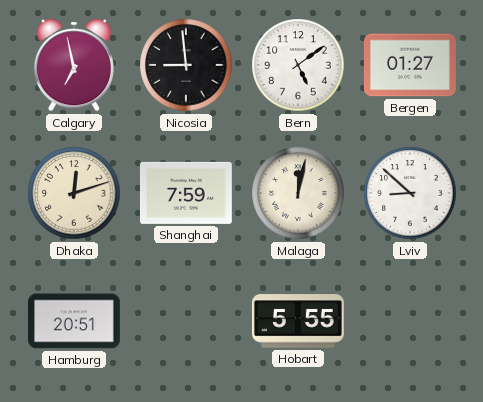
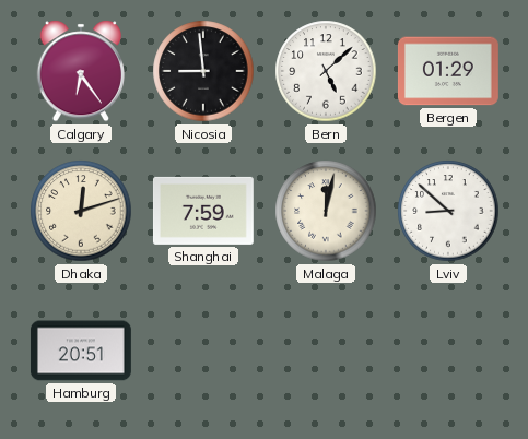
Calgary: 6:58 -> 6:24
Bern: 5:09 -> 5:08
Bergen: 01:27 -> 01:29
Hobart: 5:55 -> none
